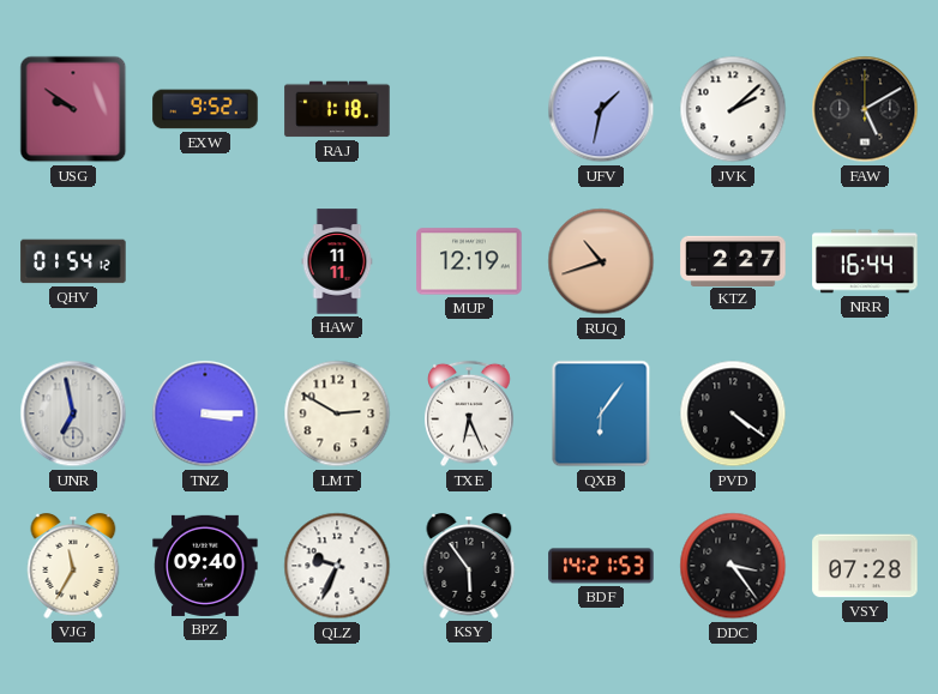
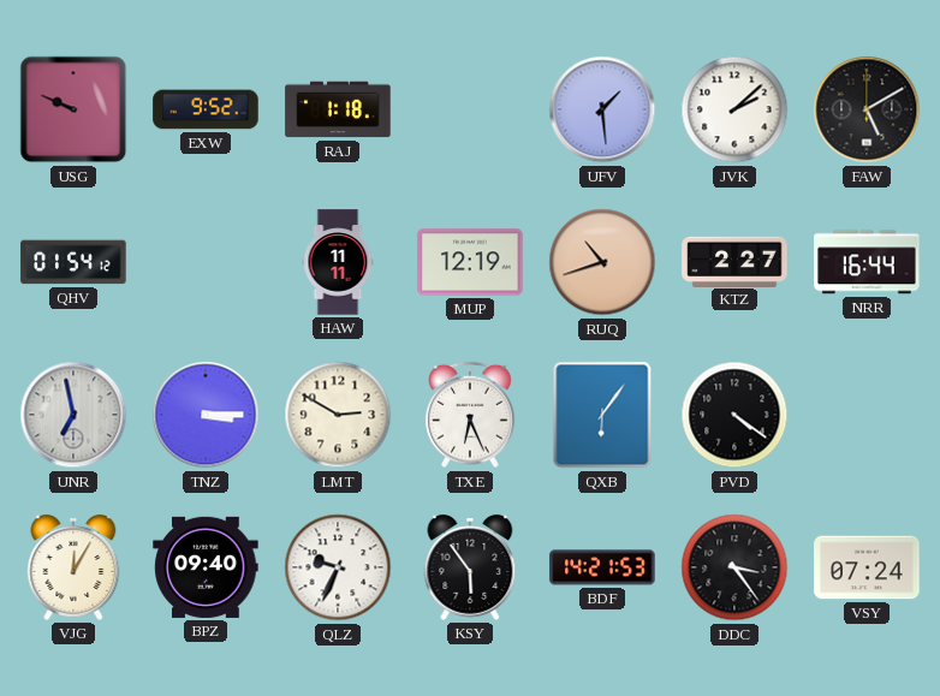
USG: 9:51 -> 9:49
UFV: 1:32 -> 1:29
VJG: 11:35 -> 12:05
VSY: 07:28 -> 07:24
